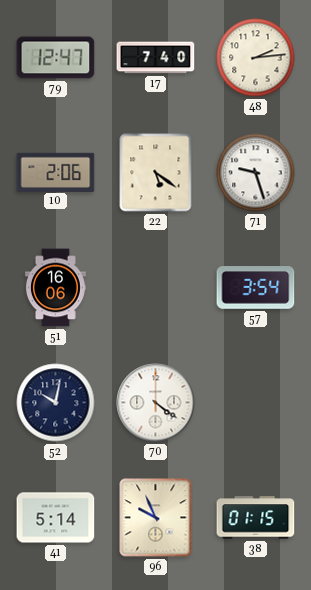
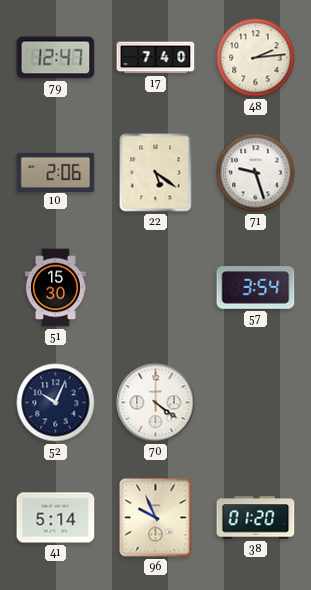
51: 16:06 -> 15:30
52: 10:02 -> 10:04
38: 01:15 -> 01:20
